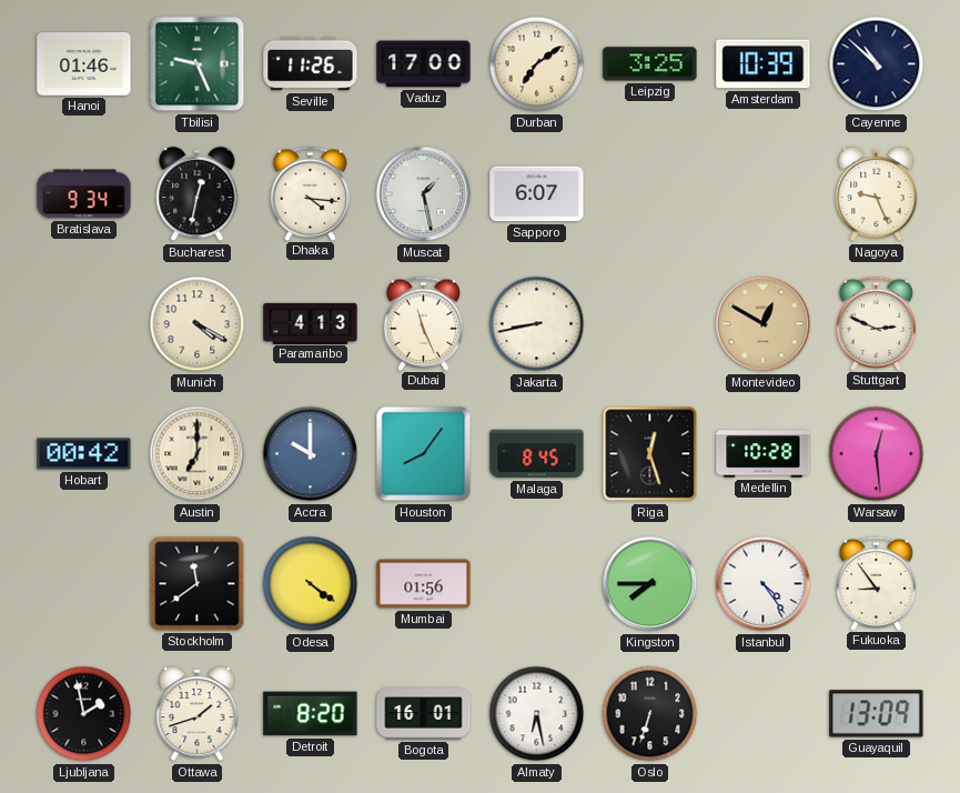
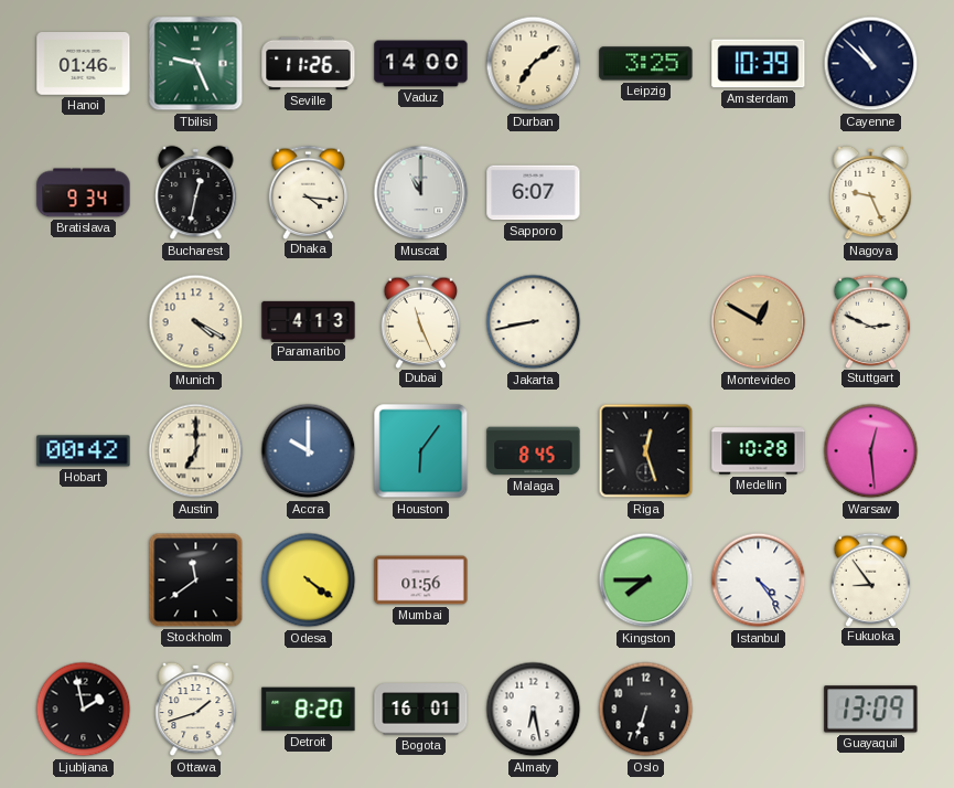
Vaduz: 17:00 -> 14:00
Muscat: 1:28 -> 11:00
Houston: 8:06 -> 6:06
